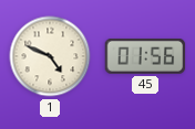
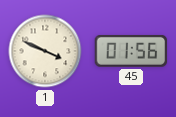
1: 4:49 -> 3:49
